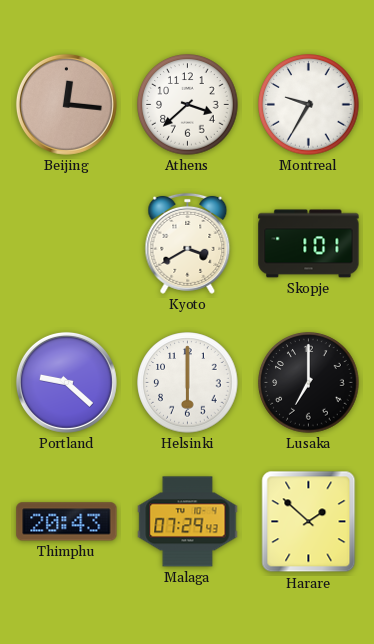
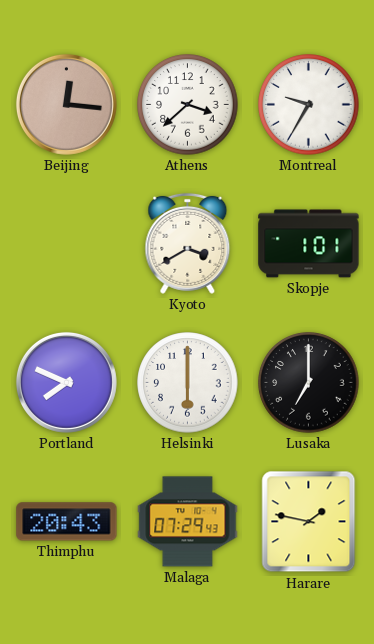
Portland: 9:22 -> 7:49
Harare: 1:52 -> 1:47
